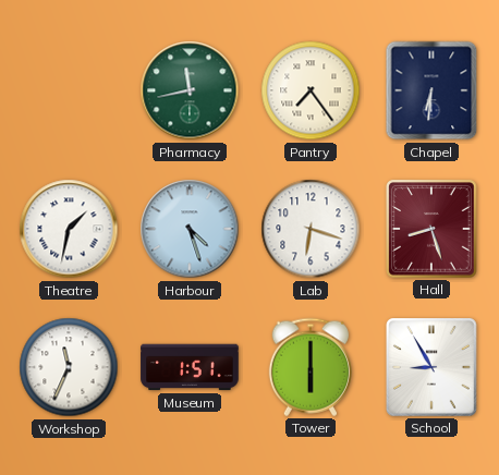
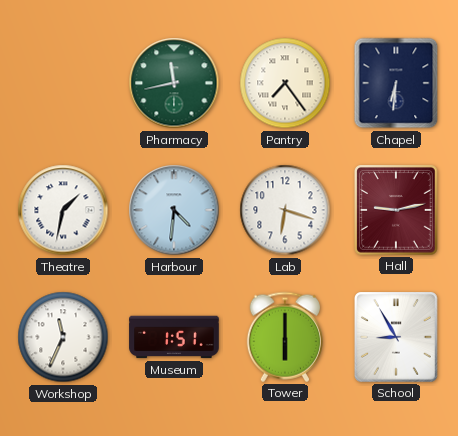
Harbour: 4:27 -> 4:31
Hall: 8:27 -> 9:13
